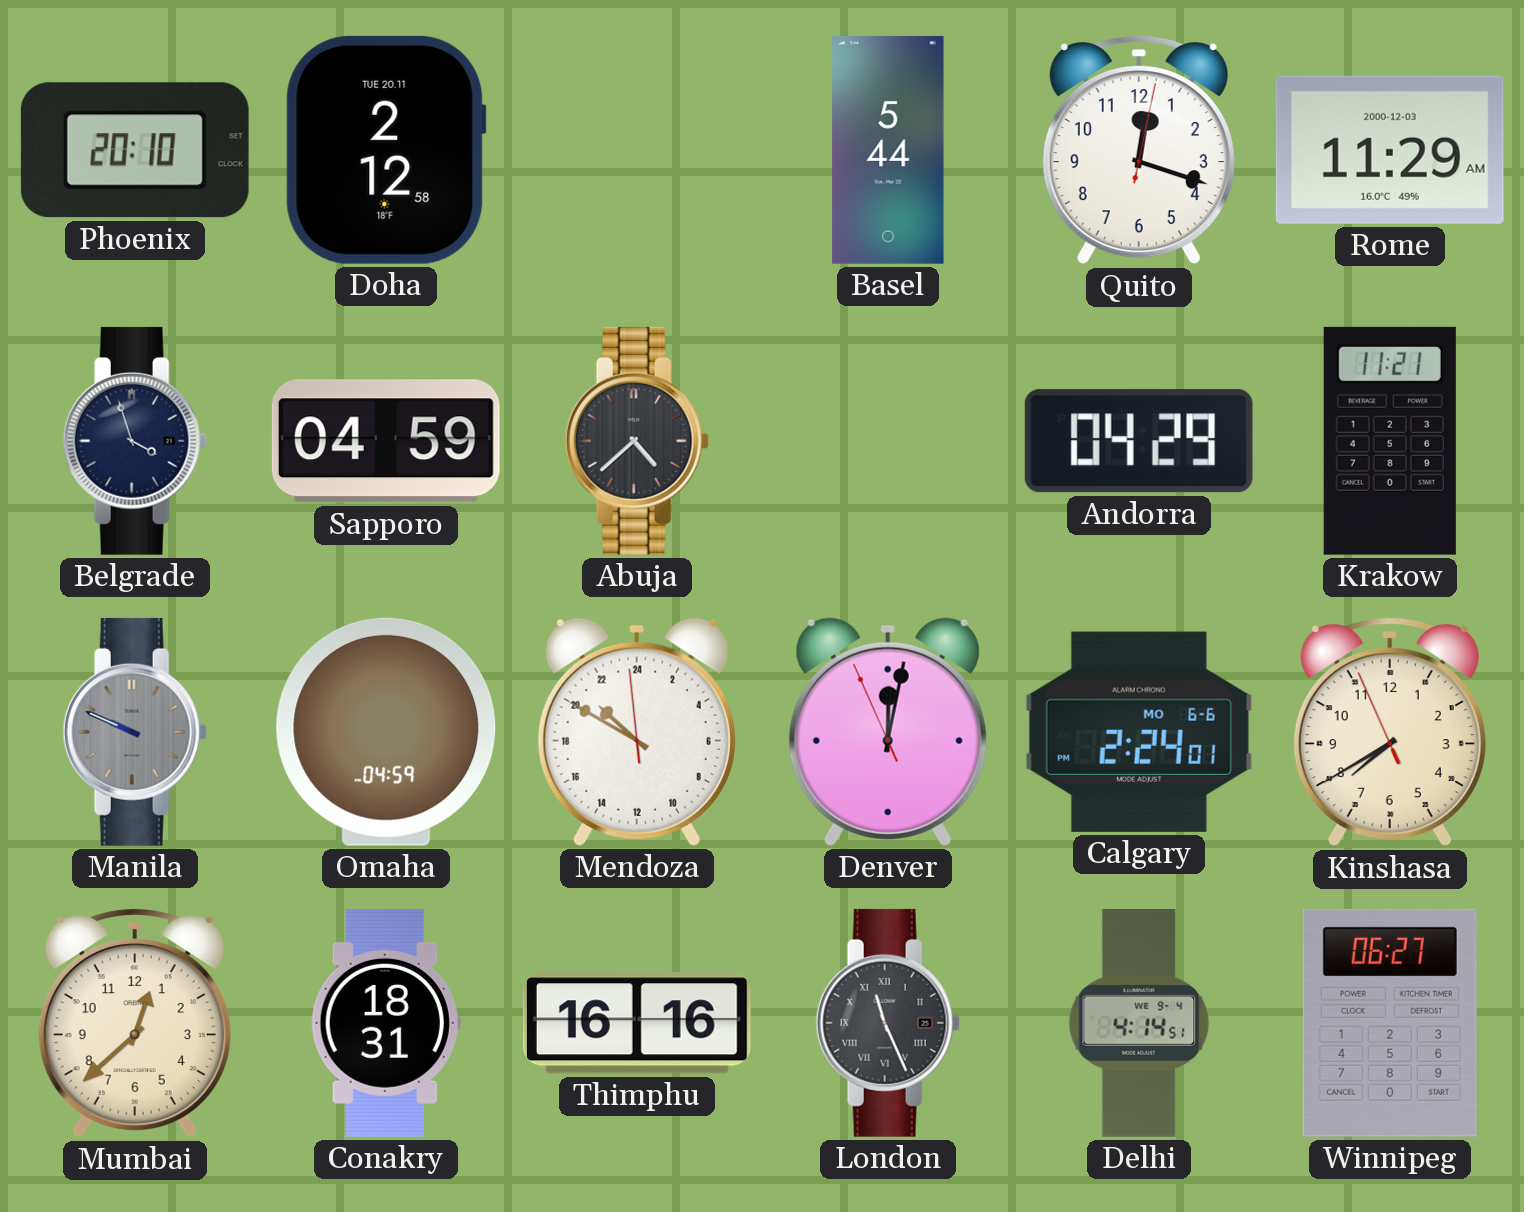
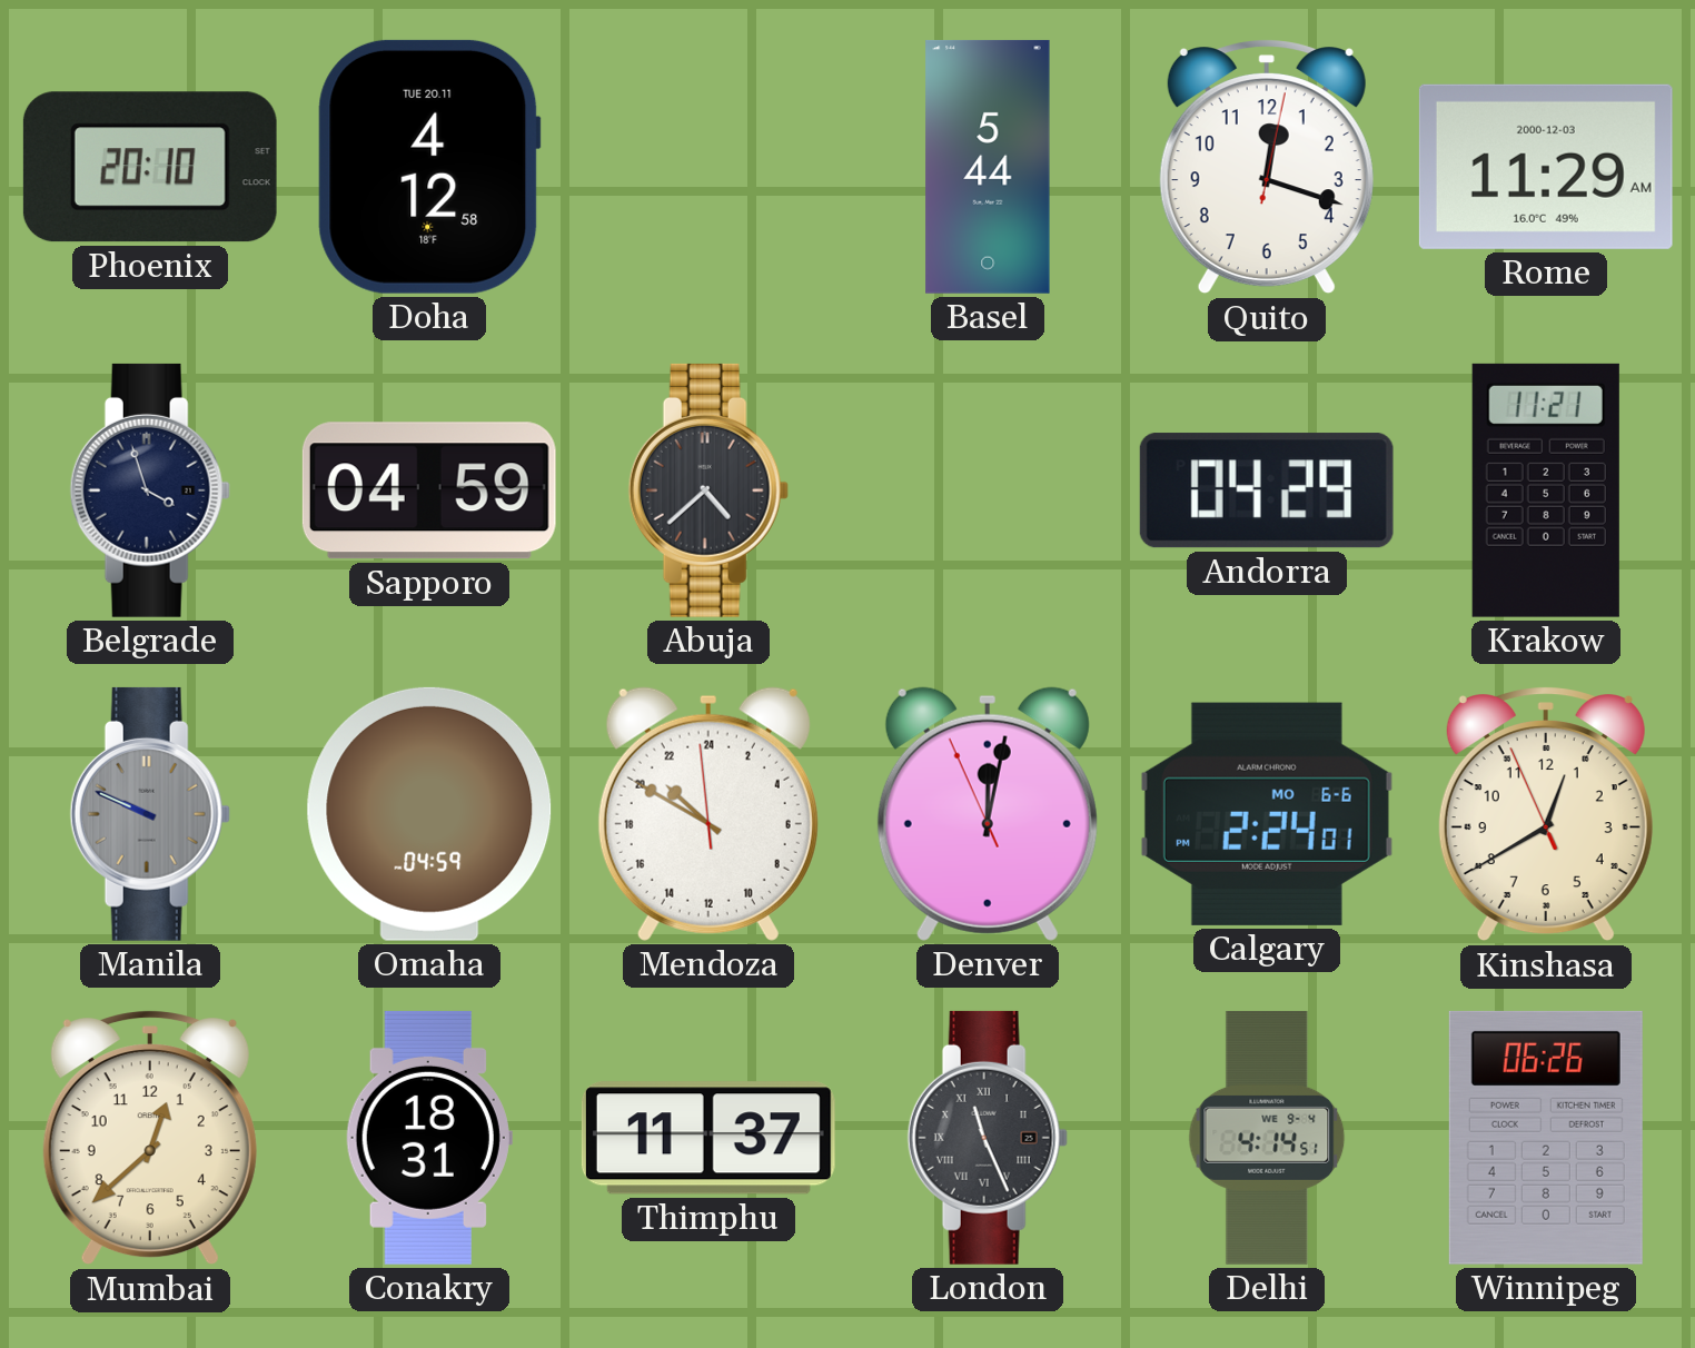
Doha: 2:12 -> 4:12
Kinshasa: 7:39 -> 12:39
Thimphu: 16:16 -> 11:37
Winnipeg: 06:27 -> 06:26
